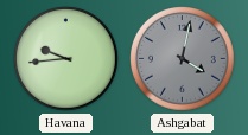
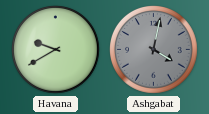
Havana: 9:44 -> 9:40
